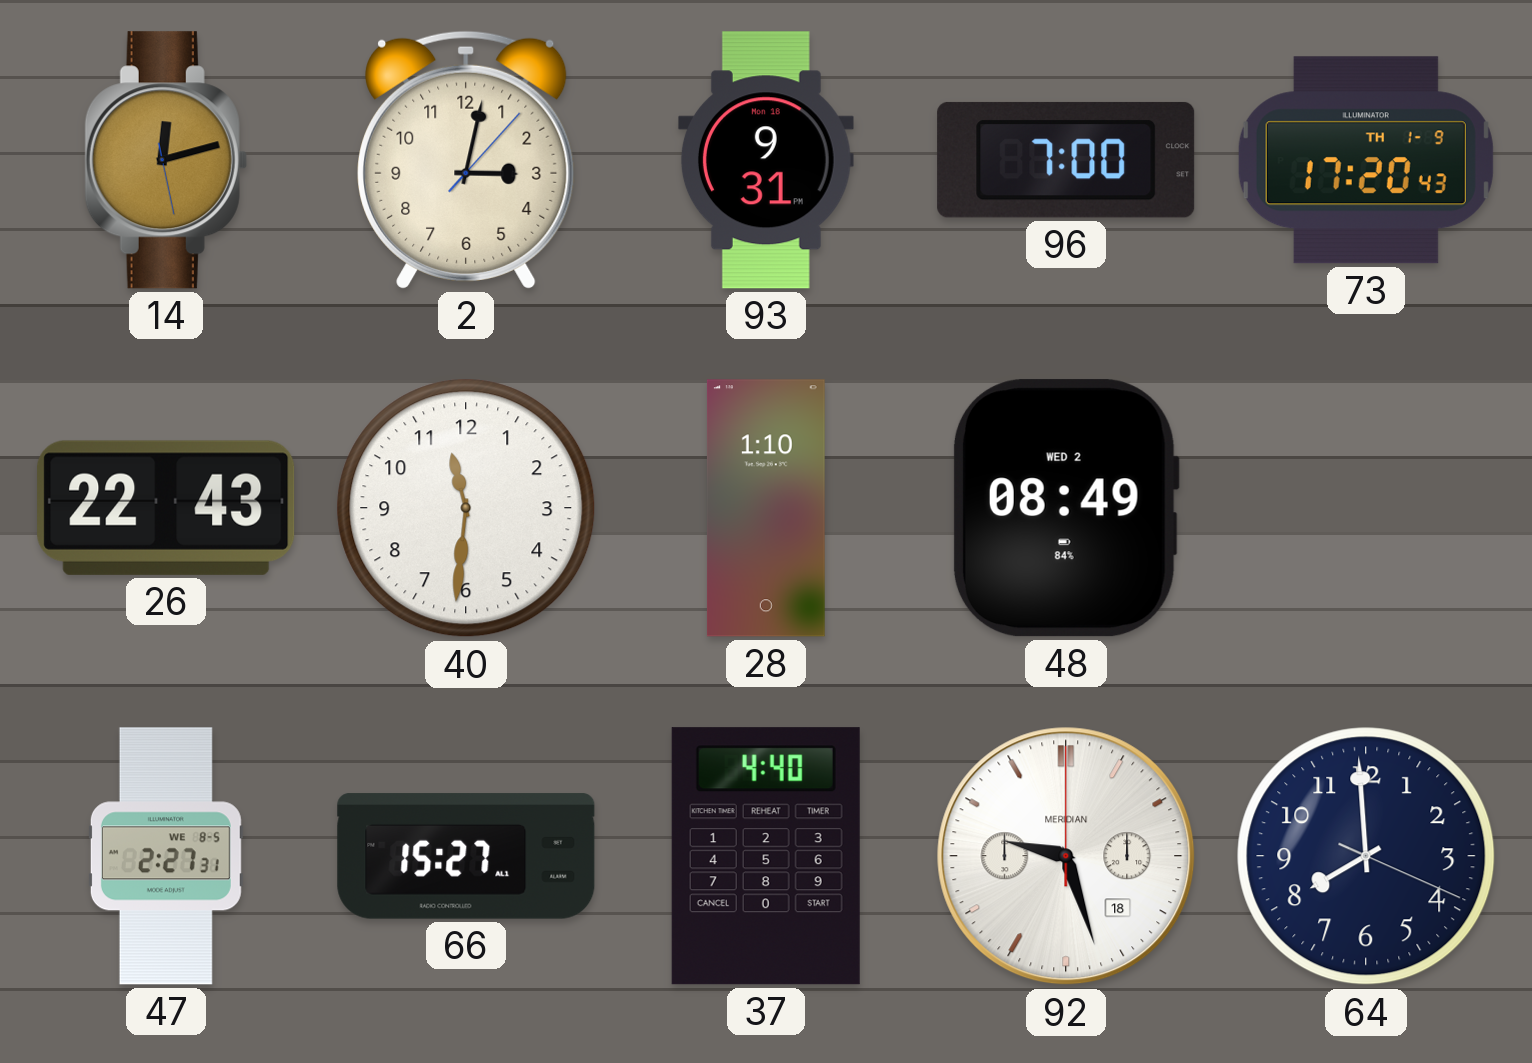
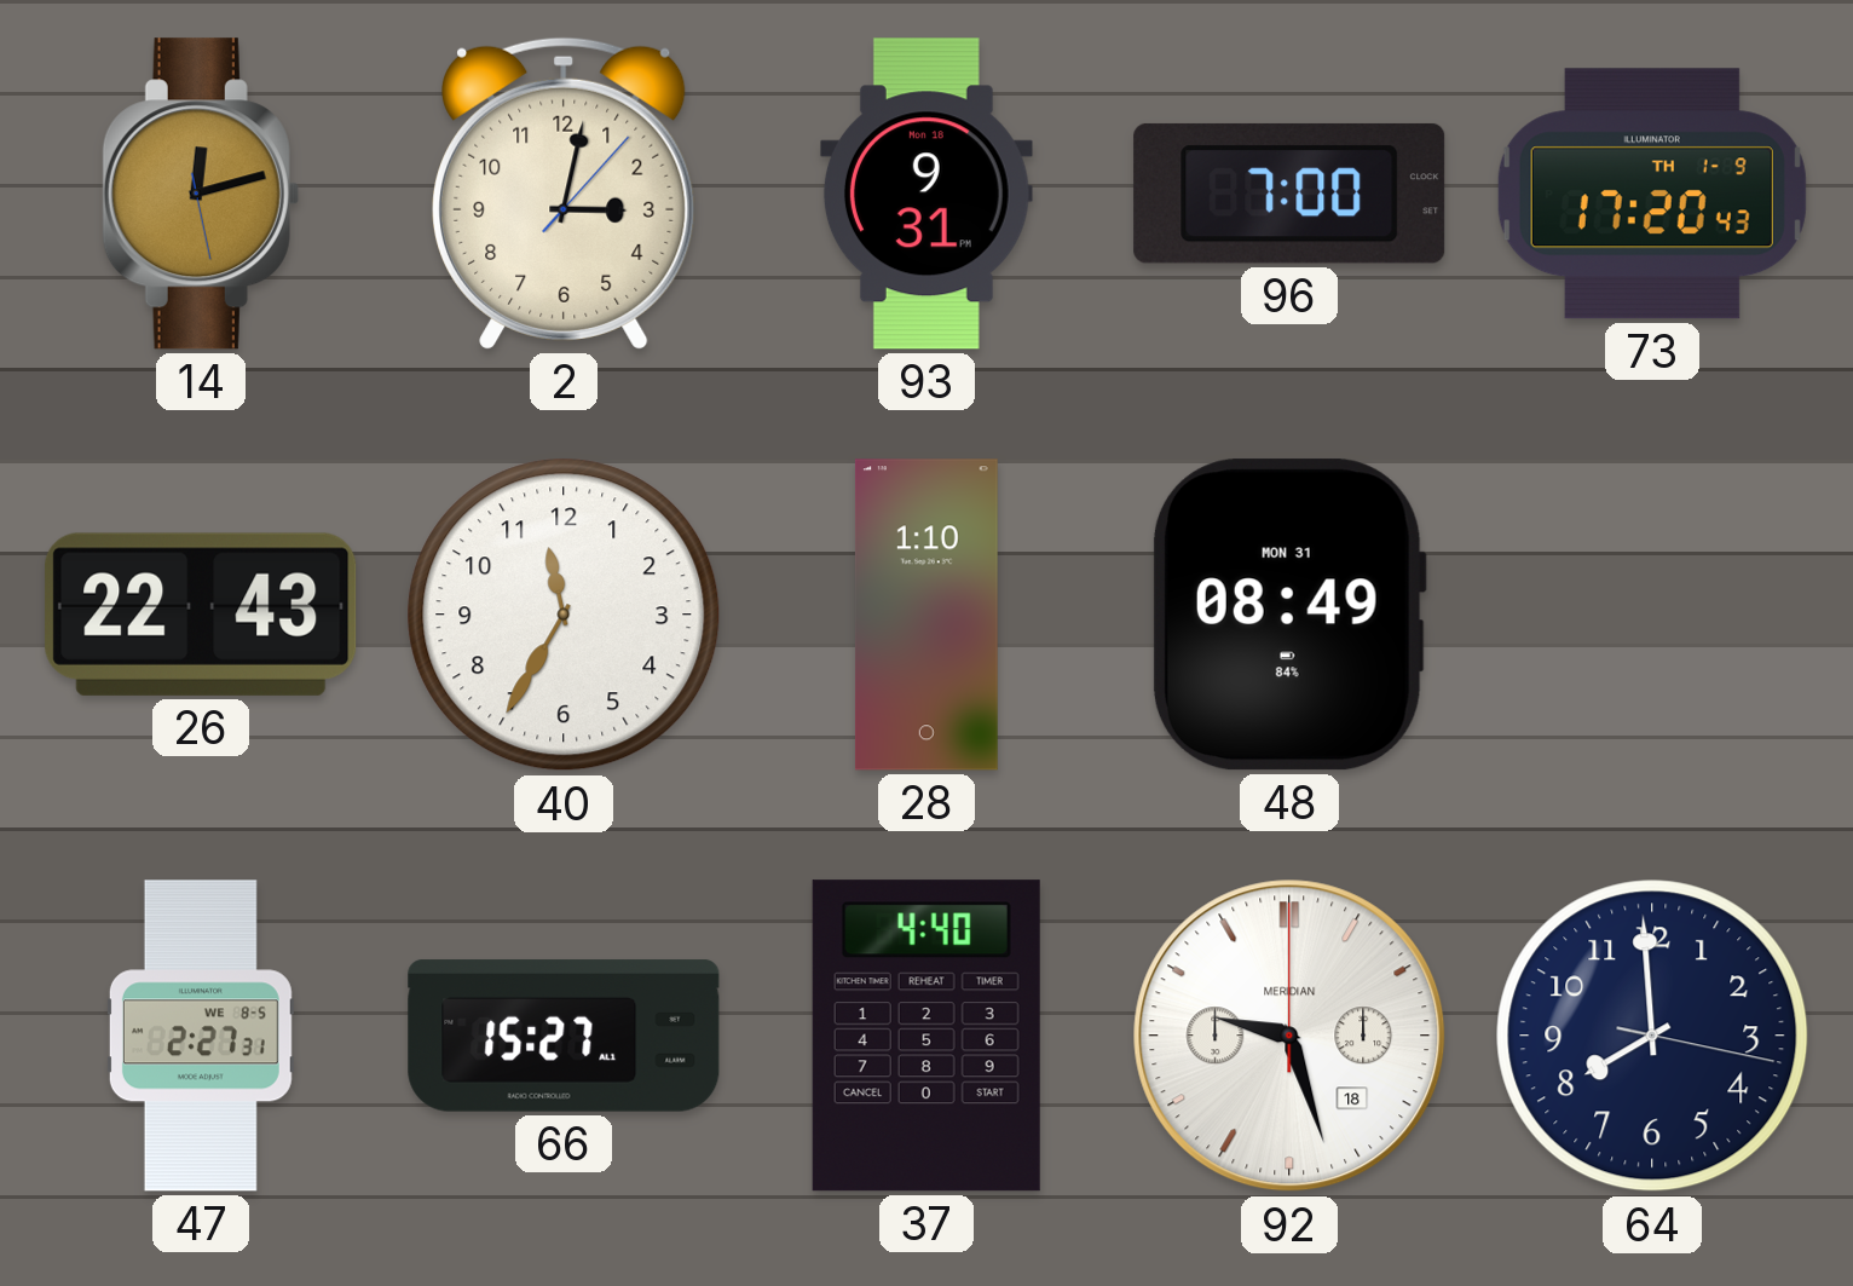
40: 11:31 -> 11:35
48 date: WED 2 -> MON 31
64: 7:59:19 -> 7:59:17
